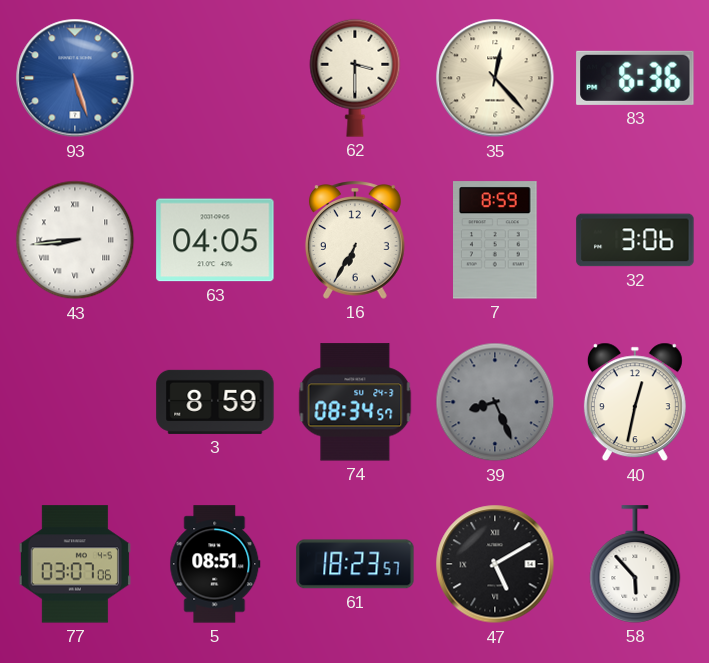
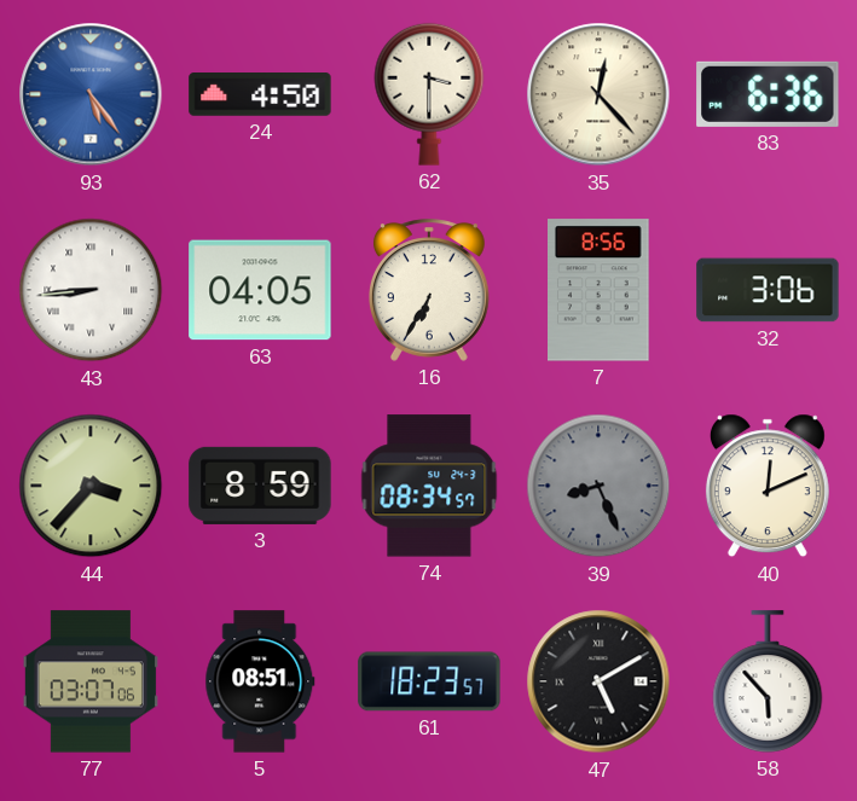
93: 5:27 -> 5:24
24: none -> 4:50
7: 8:59 -> 8:56
44: none -> 3:37
40: 12:32 -> 12:11
